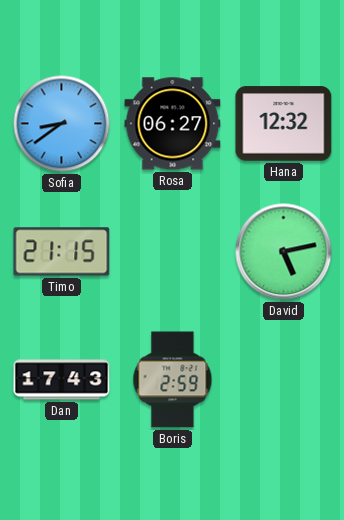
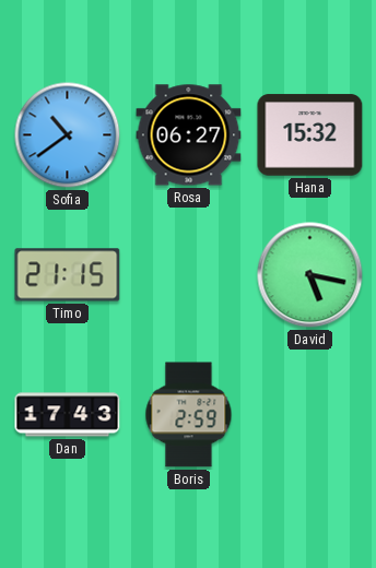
Sofia: 8:39 -> 10:39
Hana: 12:32 -> 15:32
David: 5:13 -> 5:17
